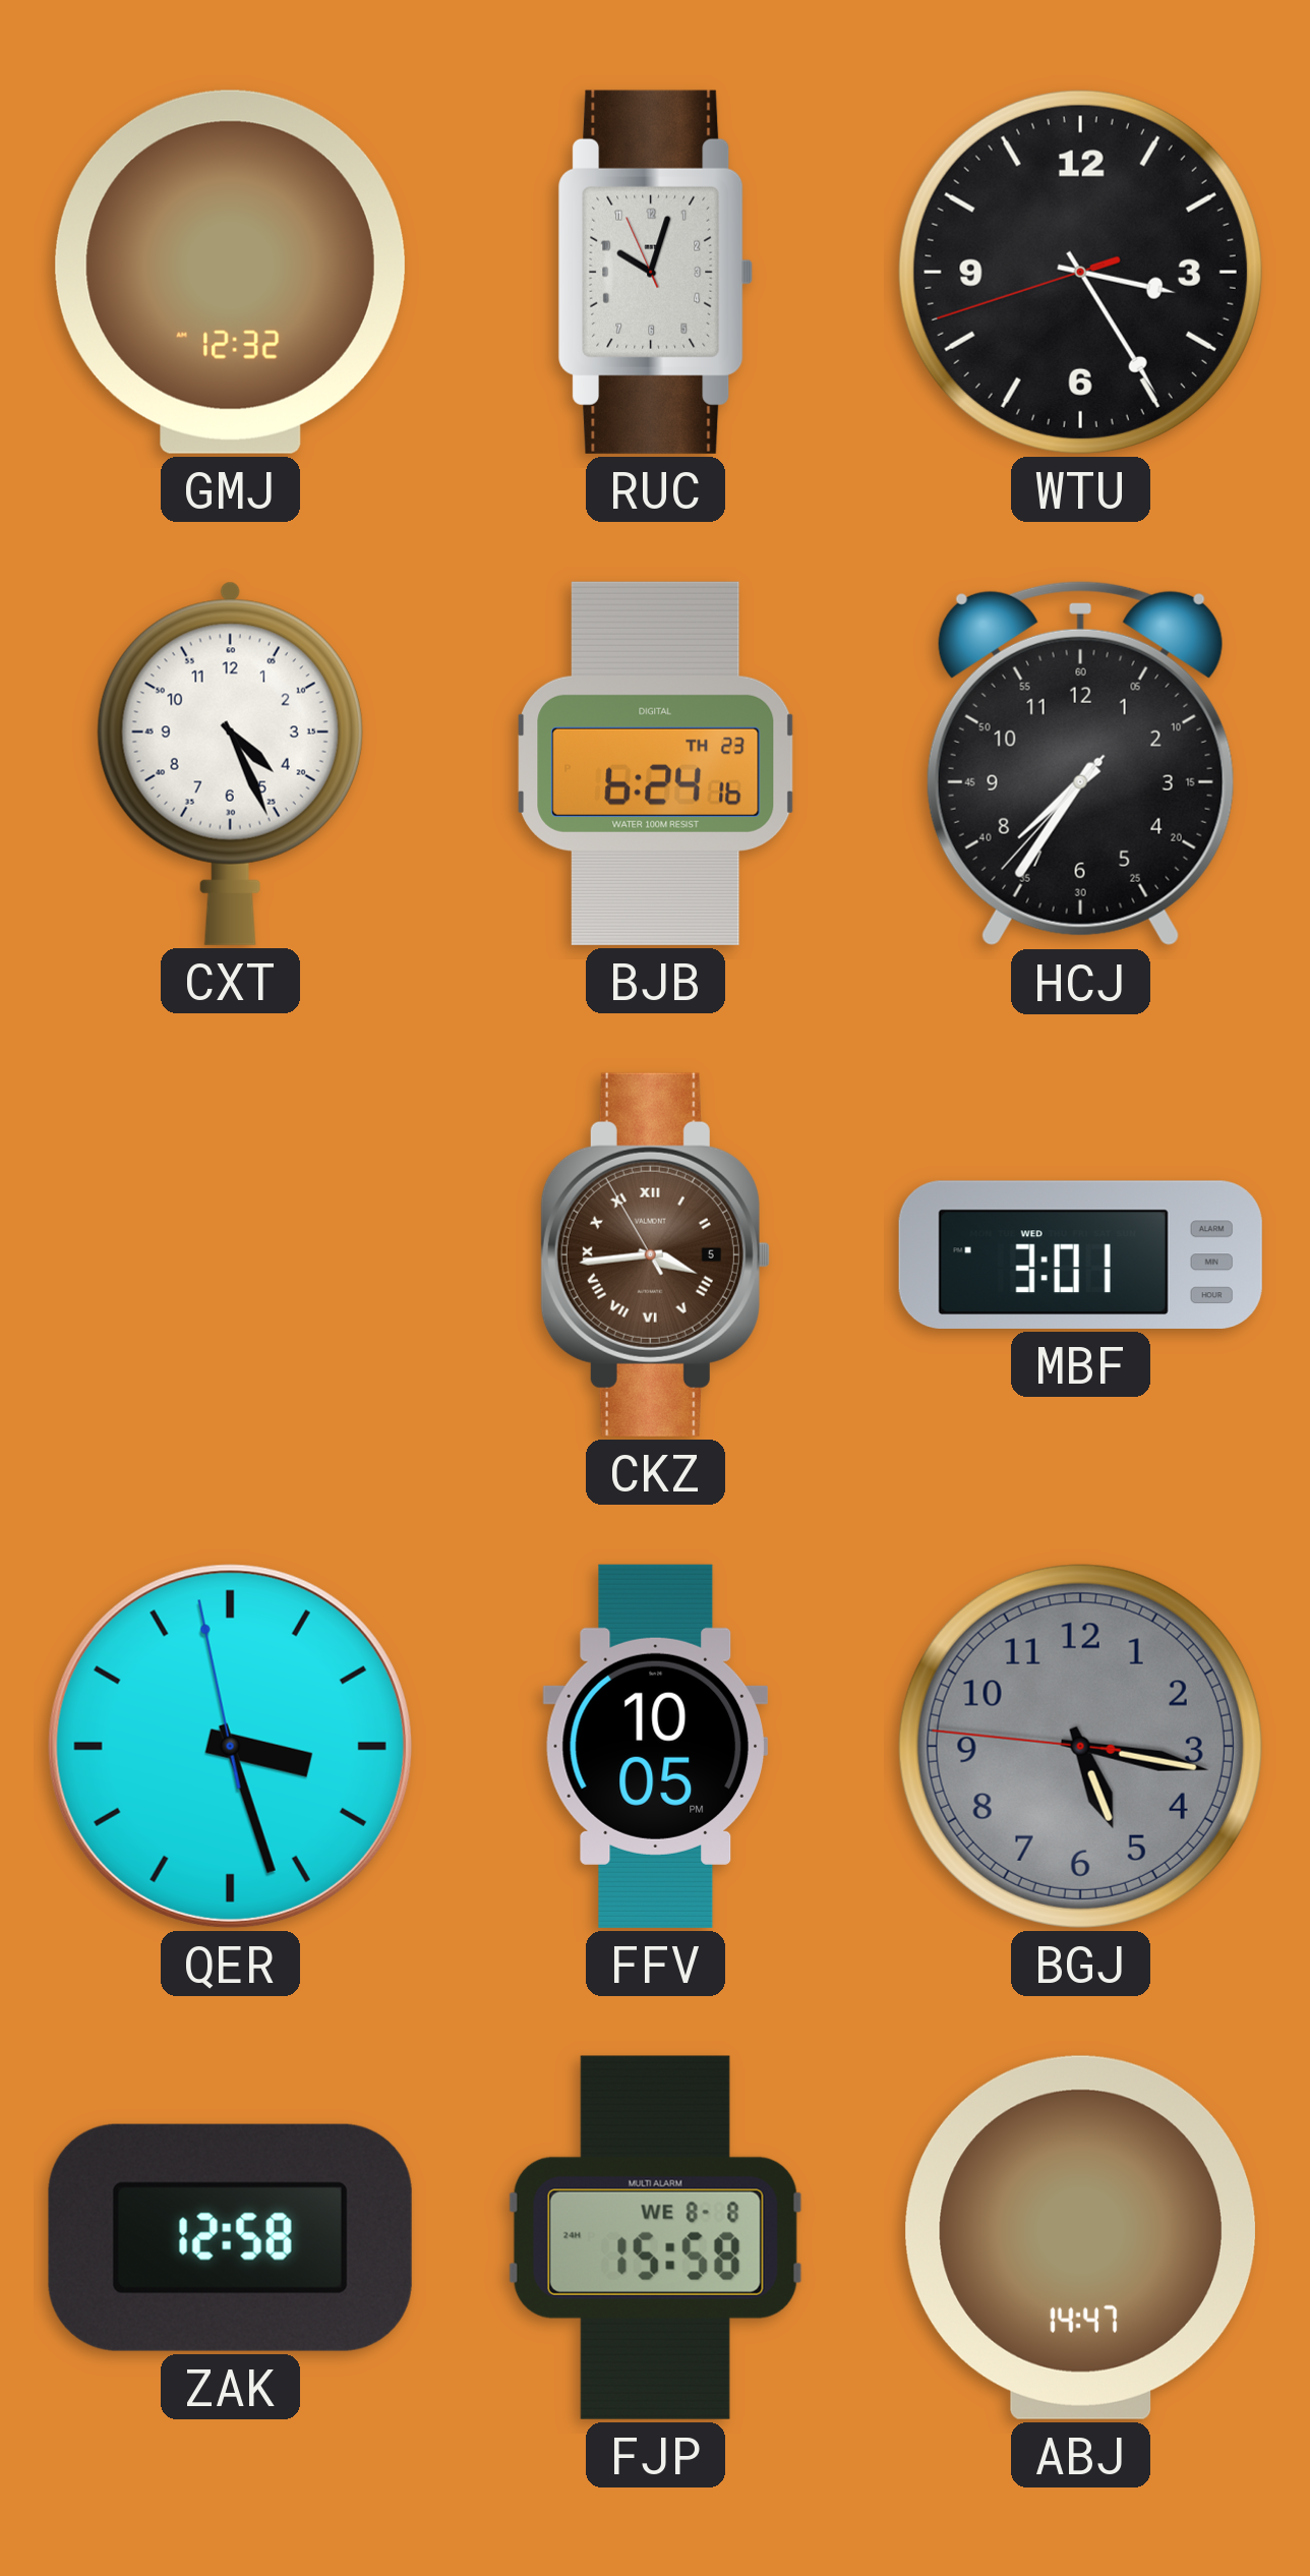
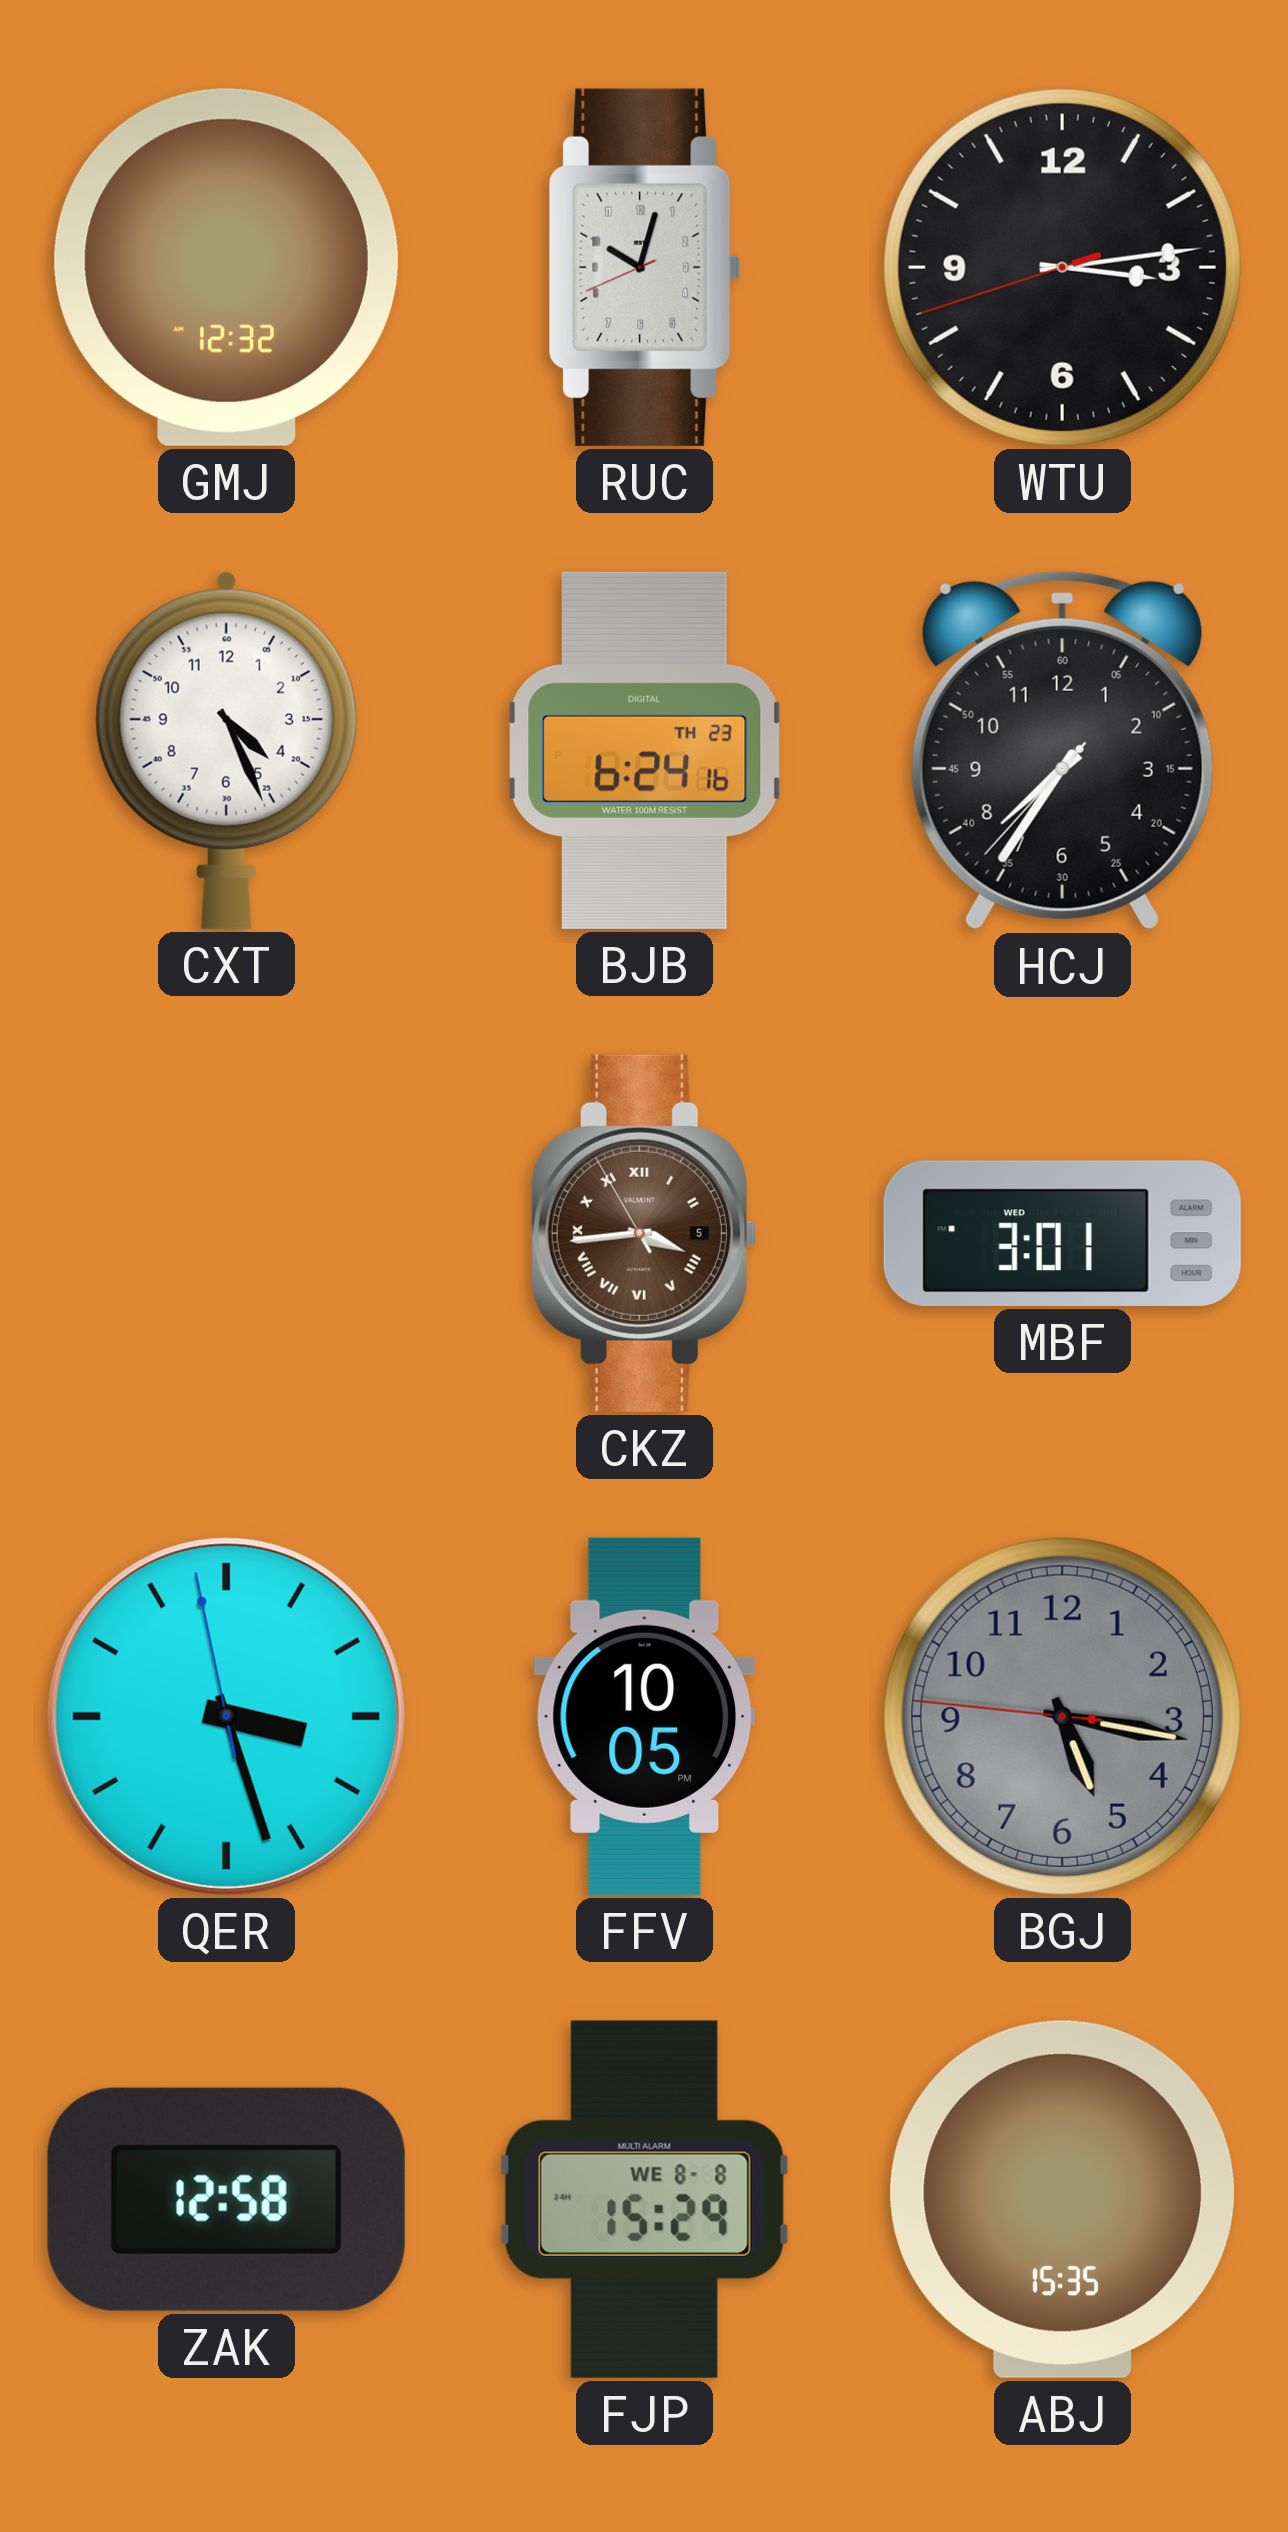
RUC: 10:02:56 -> 10:02:41
WTU: 3:24 -> 3:13
FJP: 15:58 -> 15:29
ABJ: 14:47 -> 15:35
